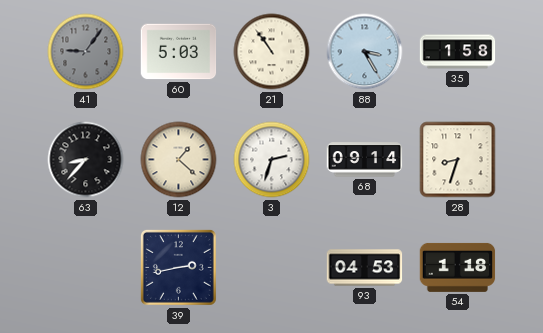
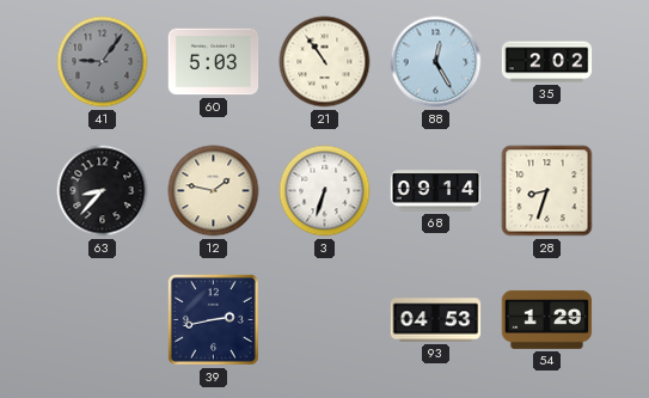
88: 3:25 -> 12:25
35: 1:58 -> 2:02
12: 1:22 -> 1:47
3: 2:33 -> 6:33
54: 1:18 -> 1:29
